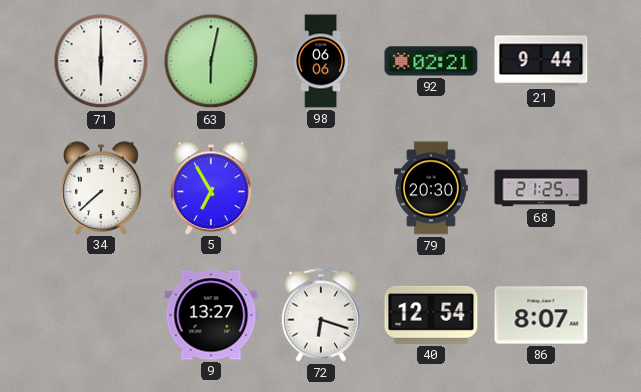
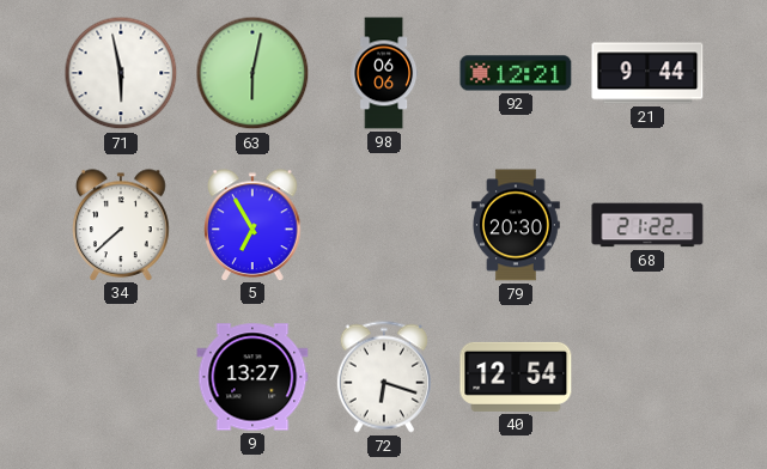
71: 6:00 -> 5:58
92: 02:21 -> 12:21
68: 21:25 -> 21:22
86: 8:07 -> none
